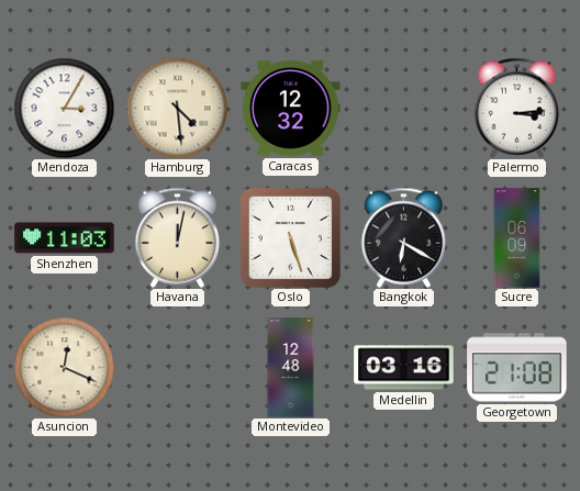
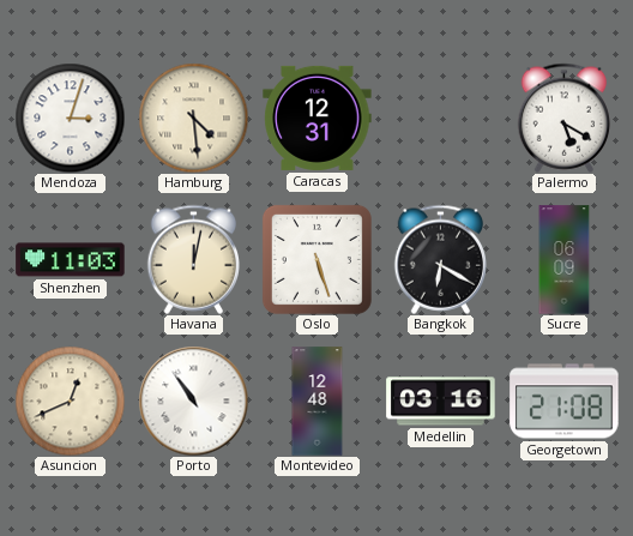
Mendoza: 3:05 -> 3:03
Caracas: 12:32 -> 12:31
Palermo: 3:14 -> 5:20
Asuncion: 12:19 -> 12:41
Porto: none -> 10:54
